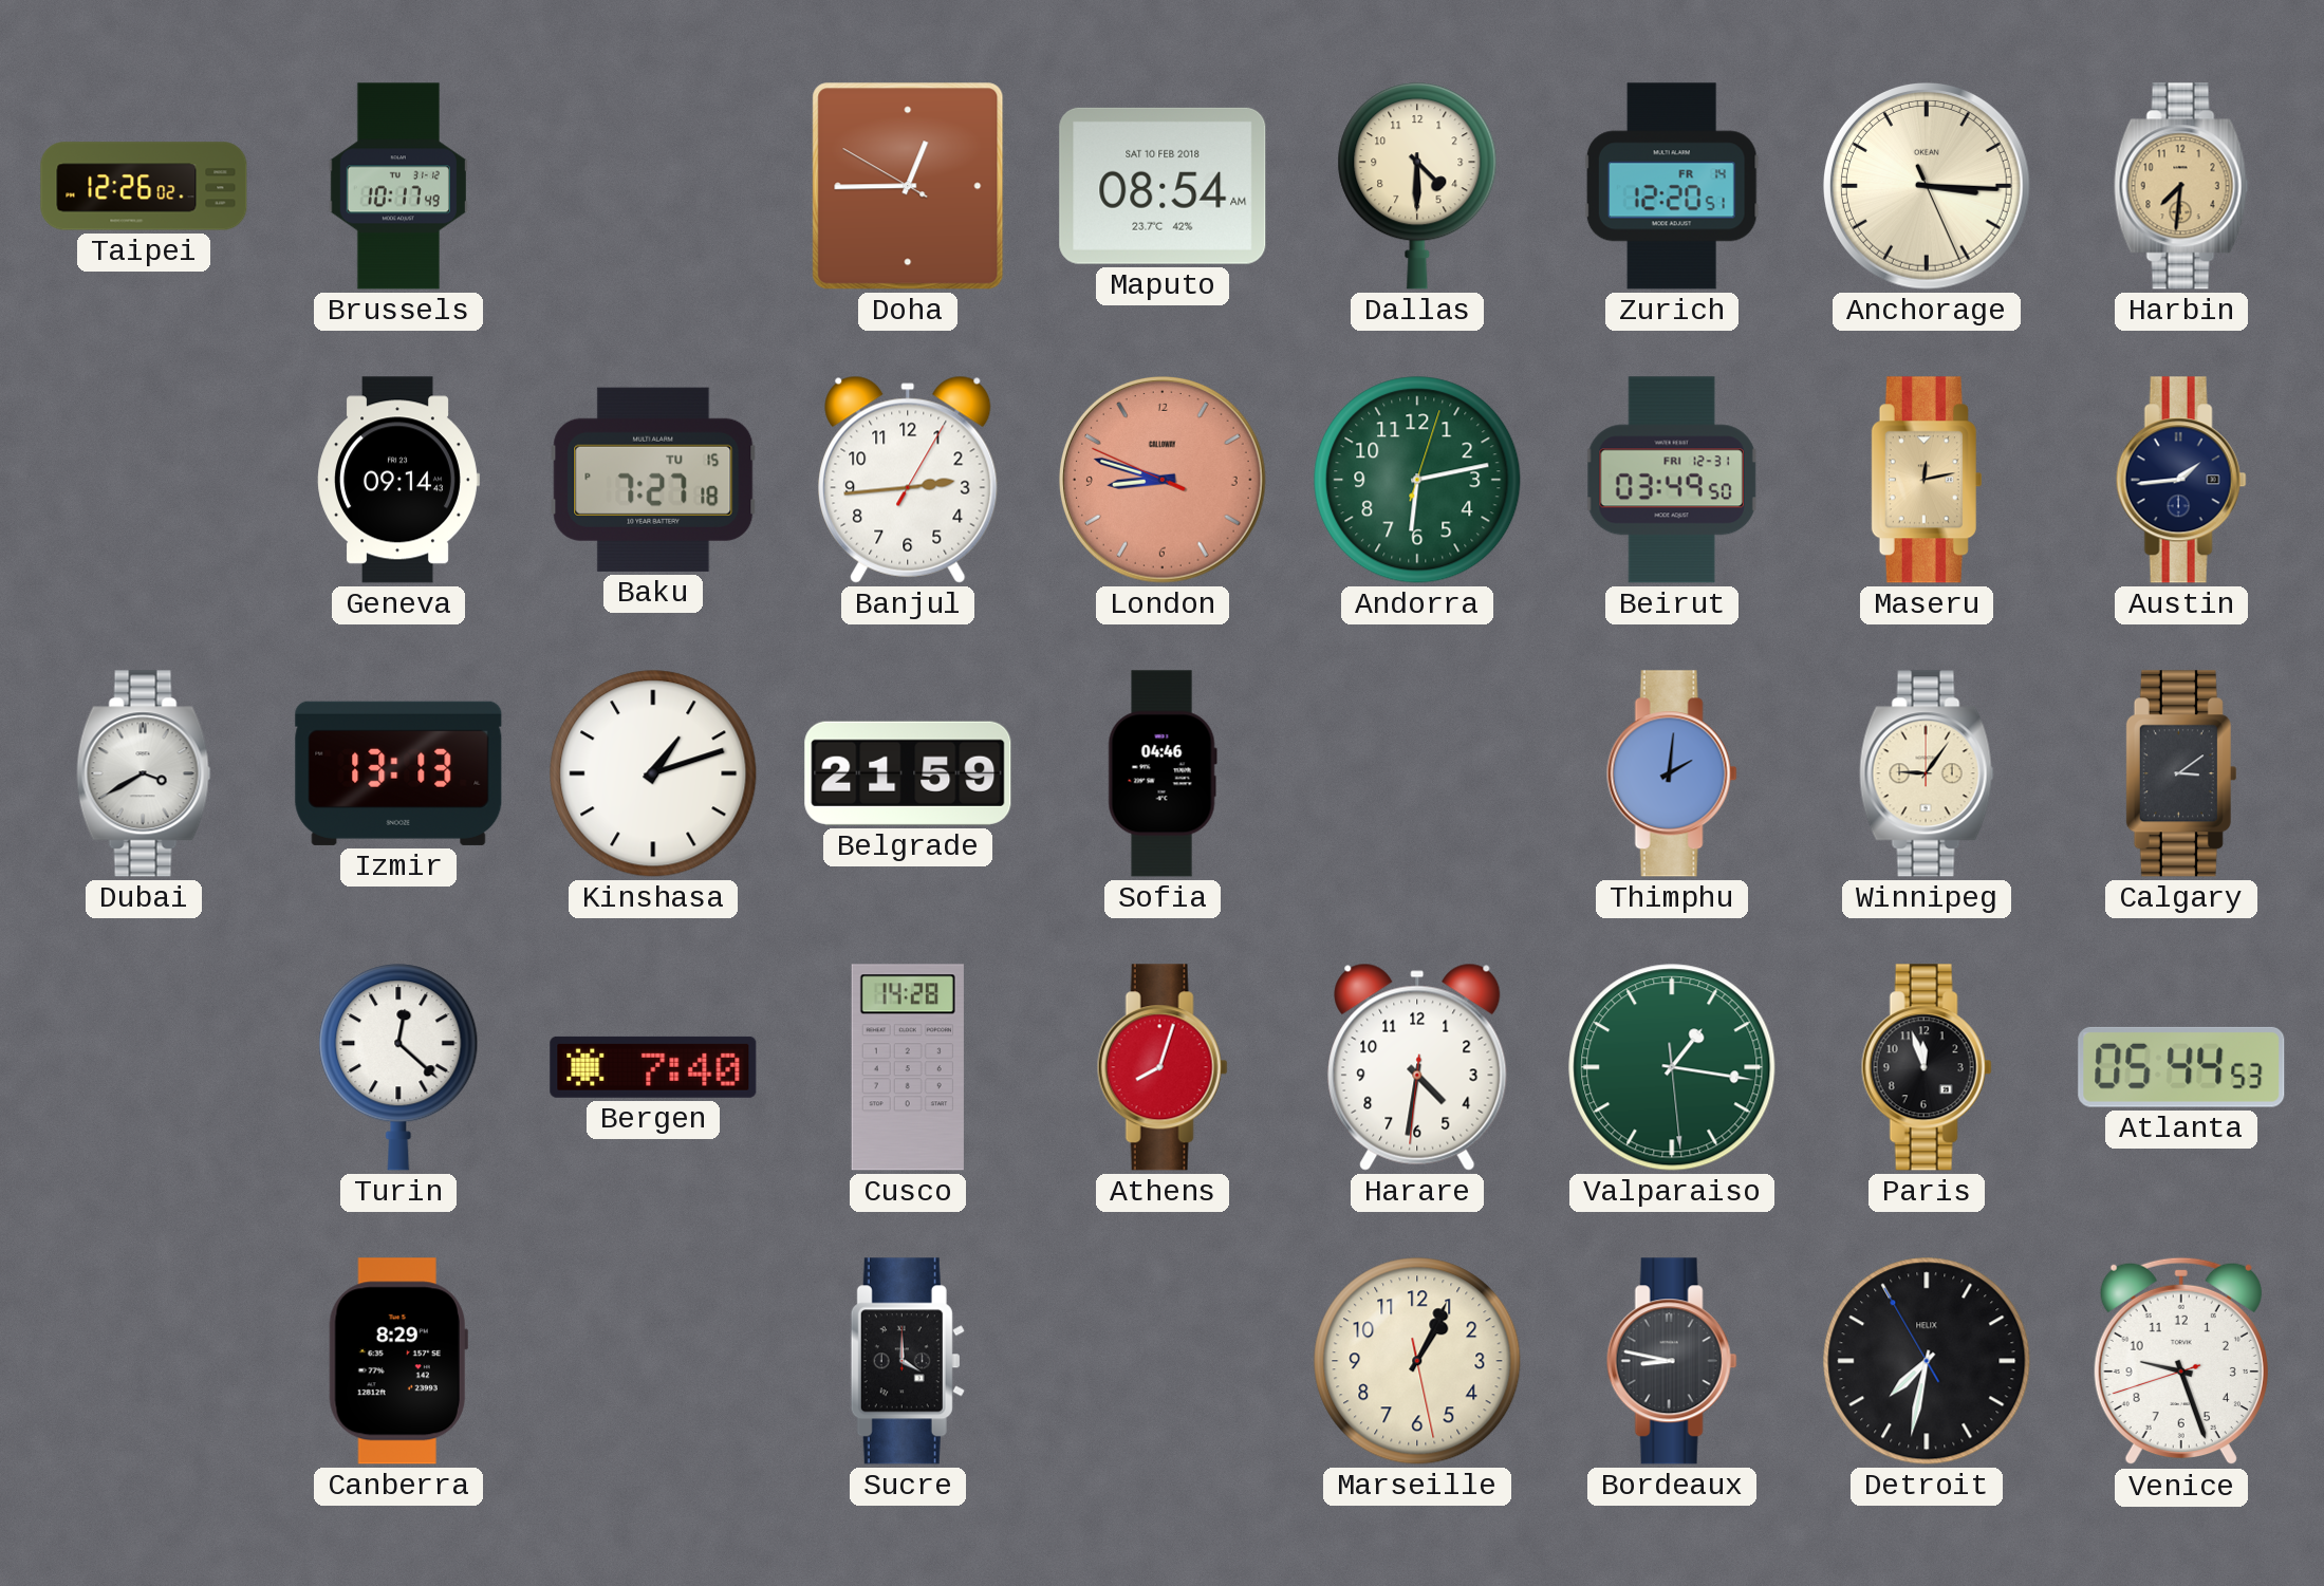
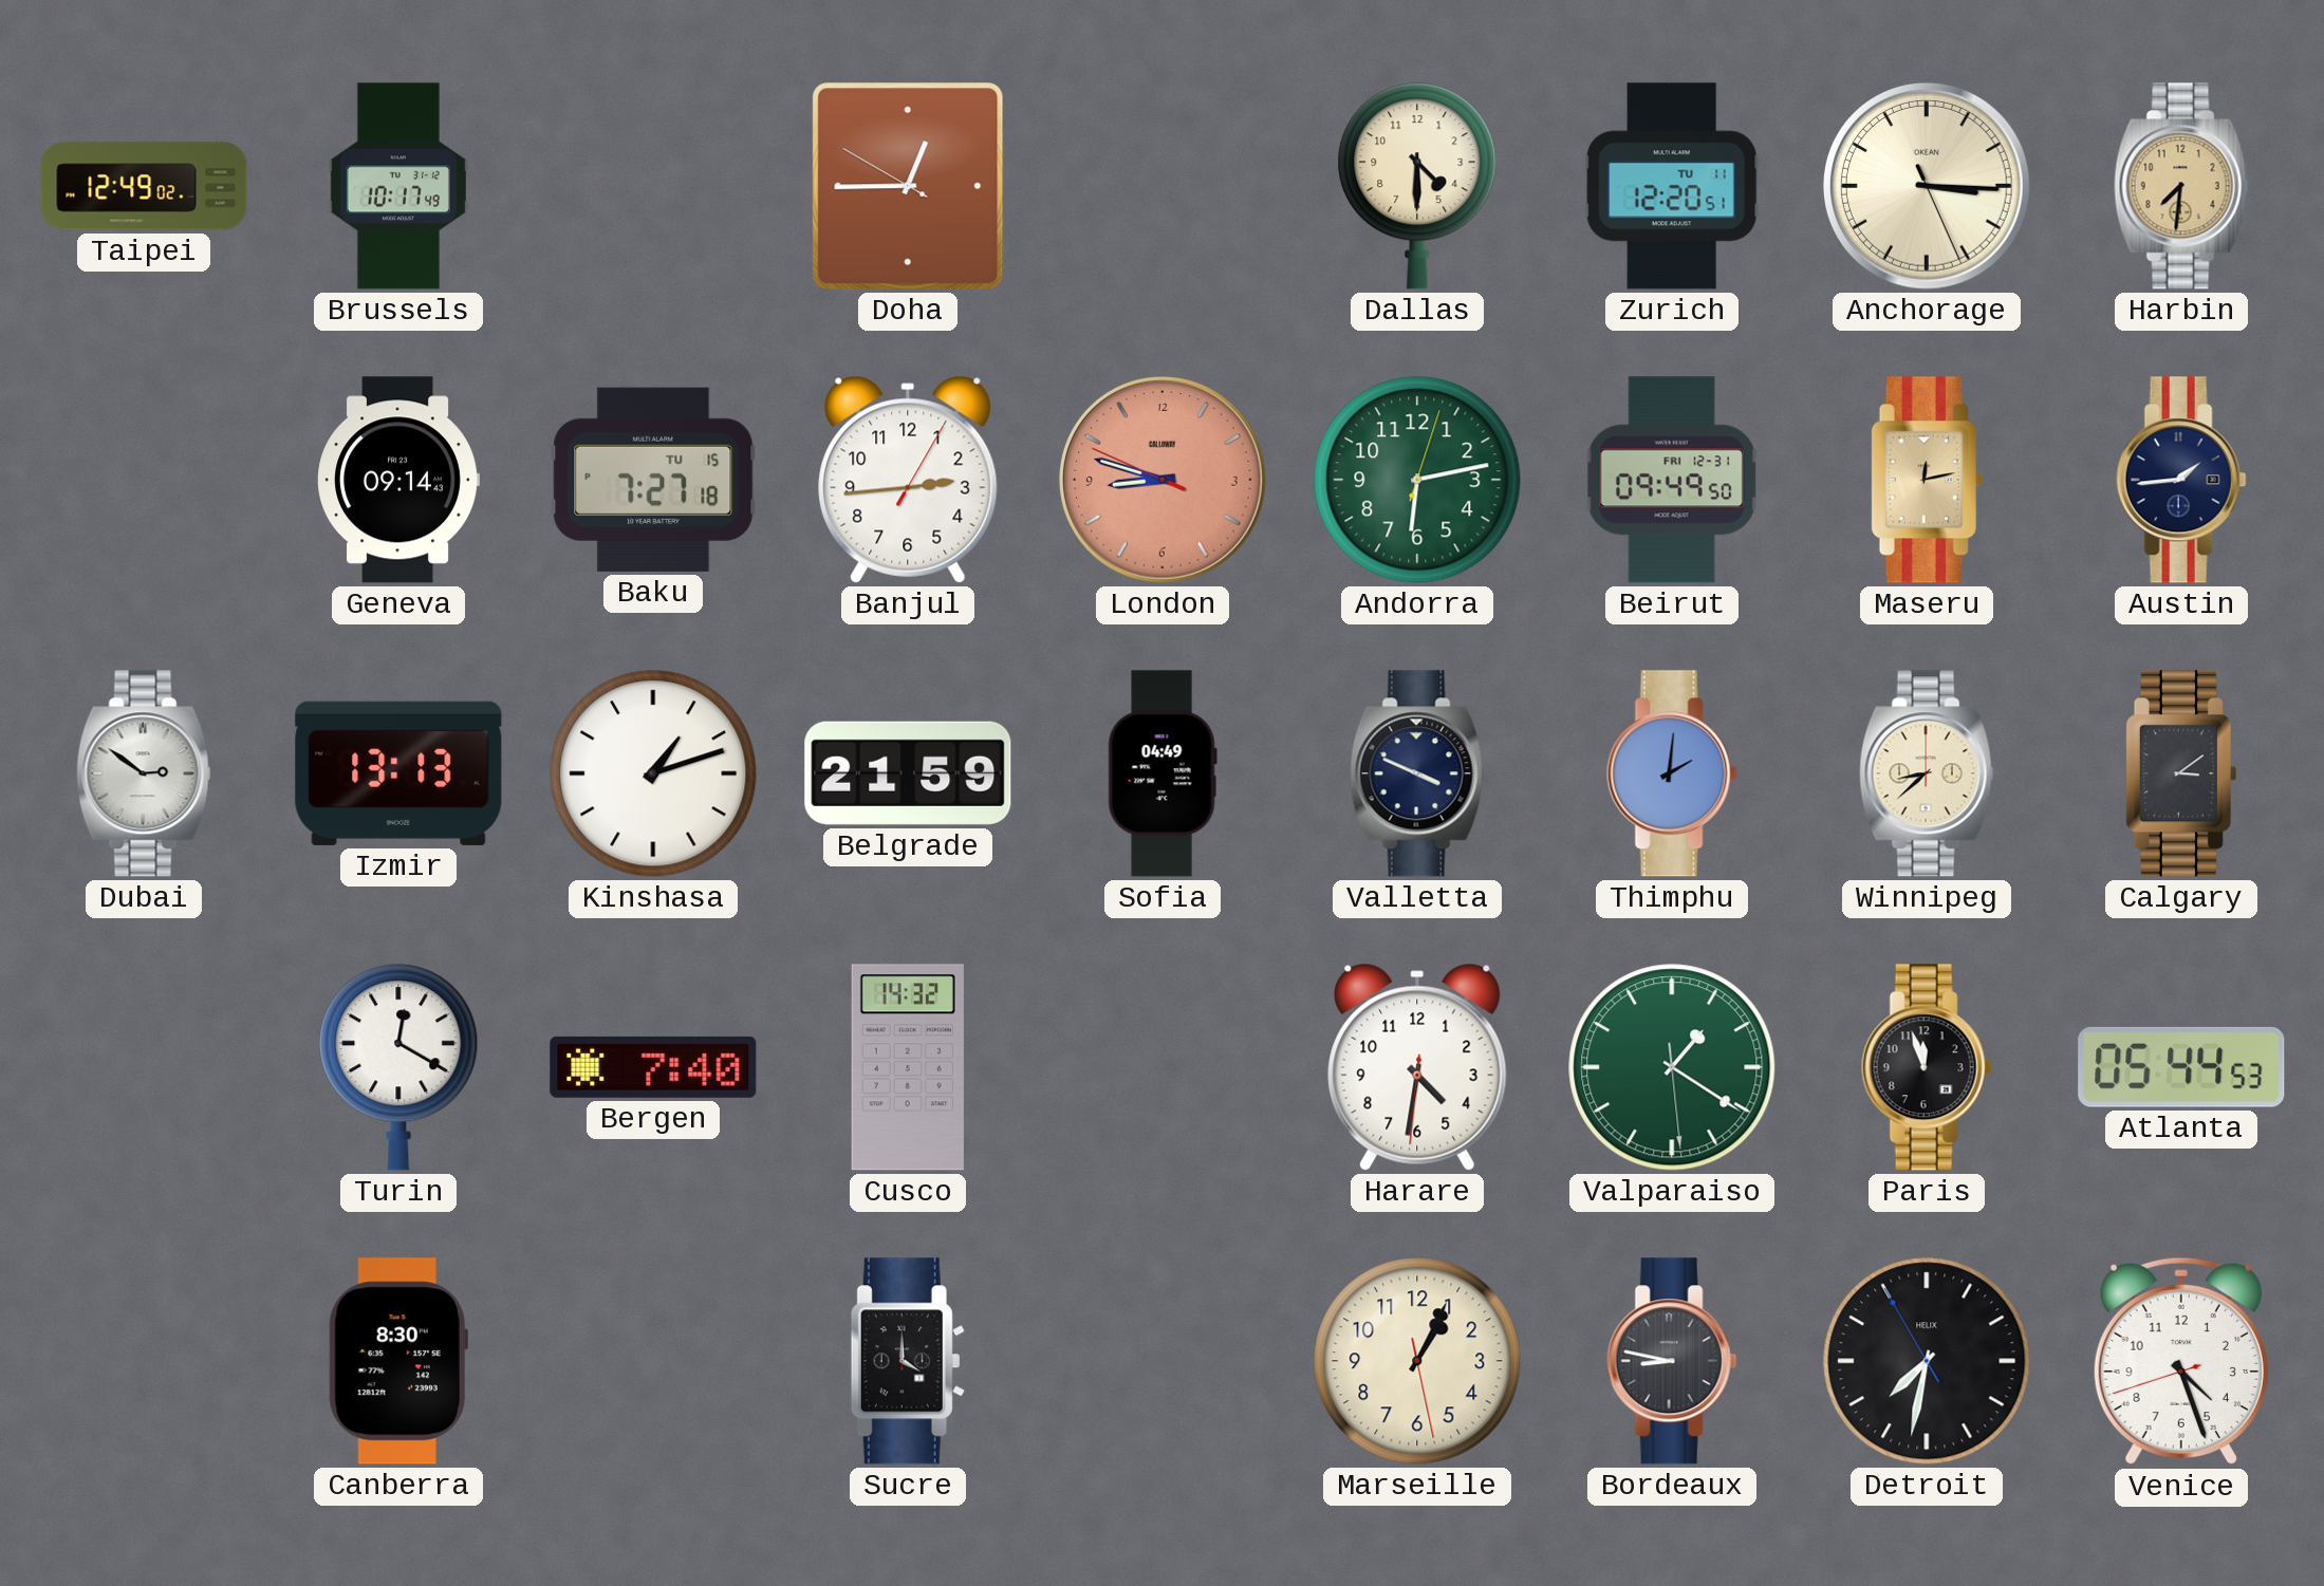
Taipei: 12:26 -> 12:49
Maputo: 08:54 -> none
Zurich date: FR 14 -> TU 11
Beirut: 03:49 -> 09:49
Dubai: 3:40 -> 2:51
Sofia: 04:46 -> 04:49
Valletta: none -> 3:49
Winnipeg: 9:06 -> 8:38
Turin: 12:22 -> 12:20
Cusco: 14:28 -> 14:32
Athens: 8:03 -> none
Valparaiso: 1:16 -> 1:20
Canberra: 8:29 -> 8:30
Venice: 9:26 -> 4:26
